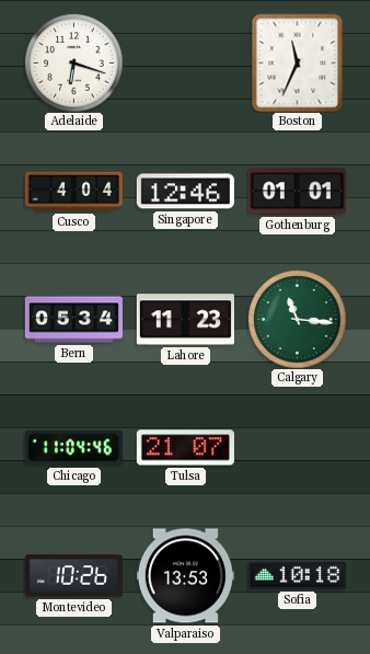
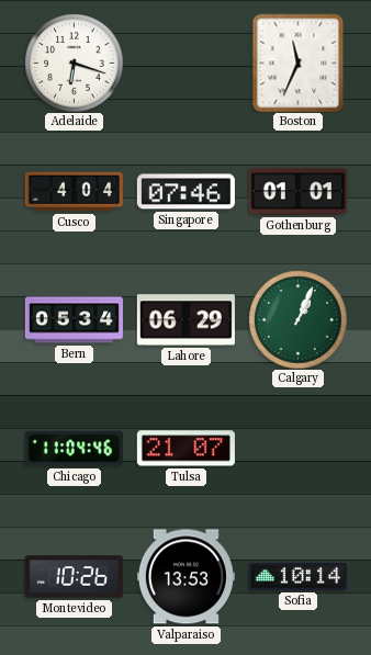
Singapore: 12:46 -> 07:46
Lahore: 11:23 -> 06:29
Calgary: 11:16 -> 1:04
Sofia: 10:18 -> 10:14
